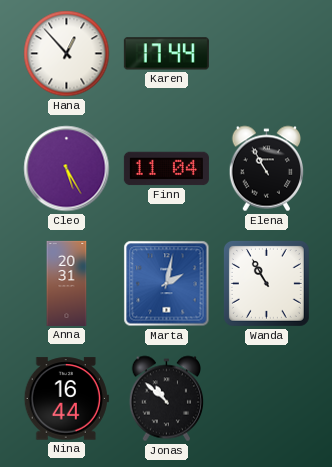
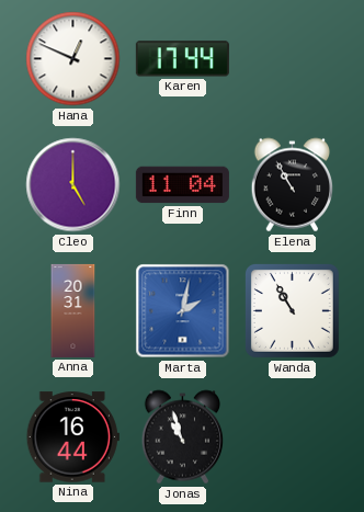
Hana: 12:53 -> 12:49
Cleo: 5:25 -> 5:00
Jonas: 10:52 -> 10:57
